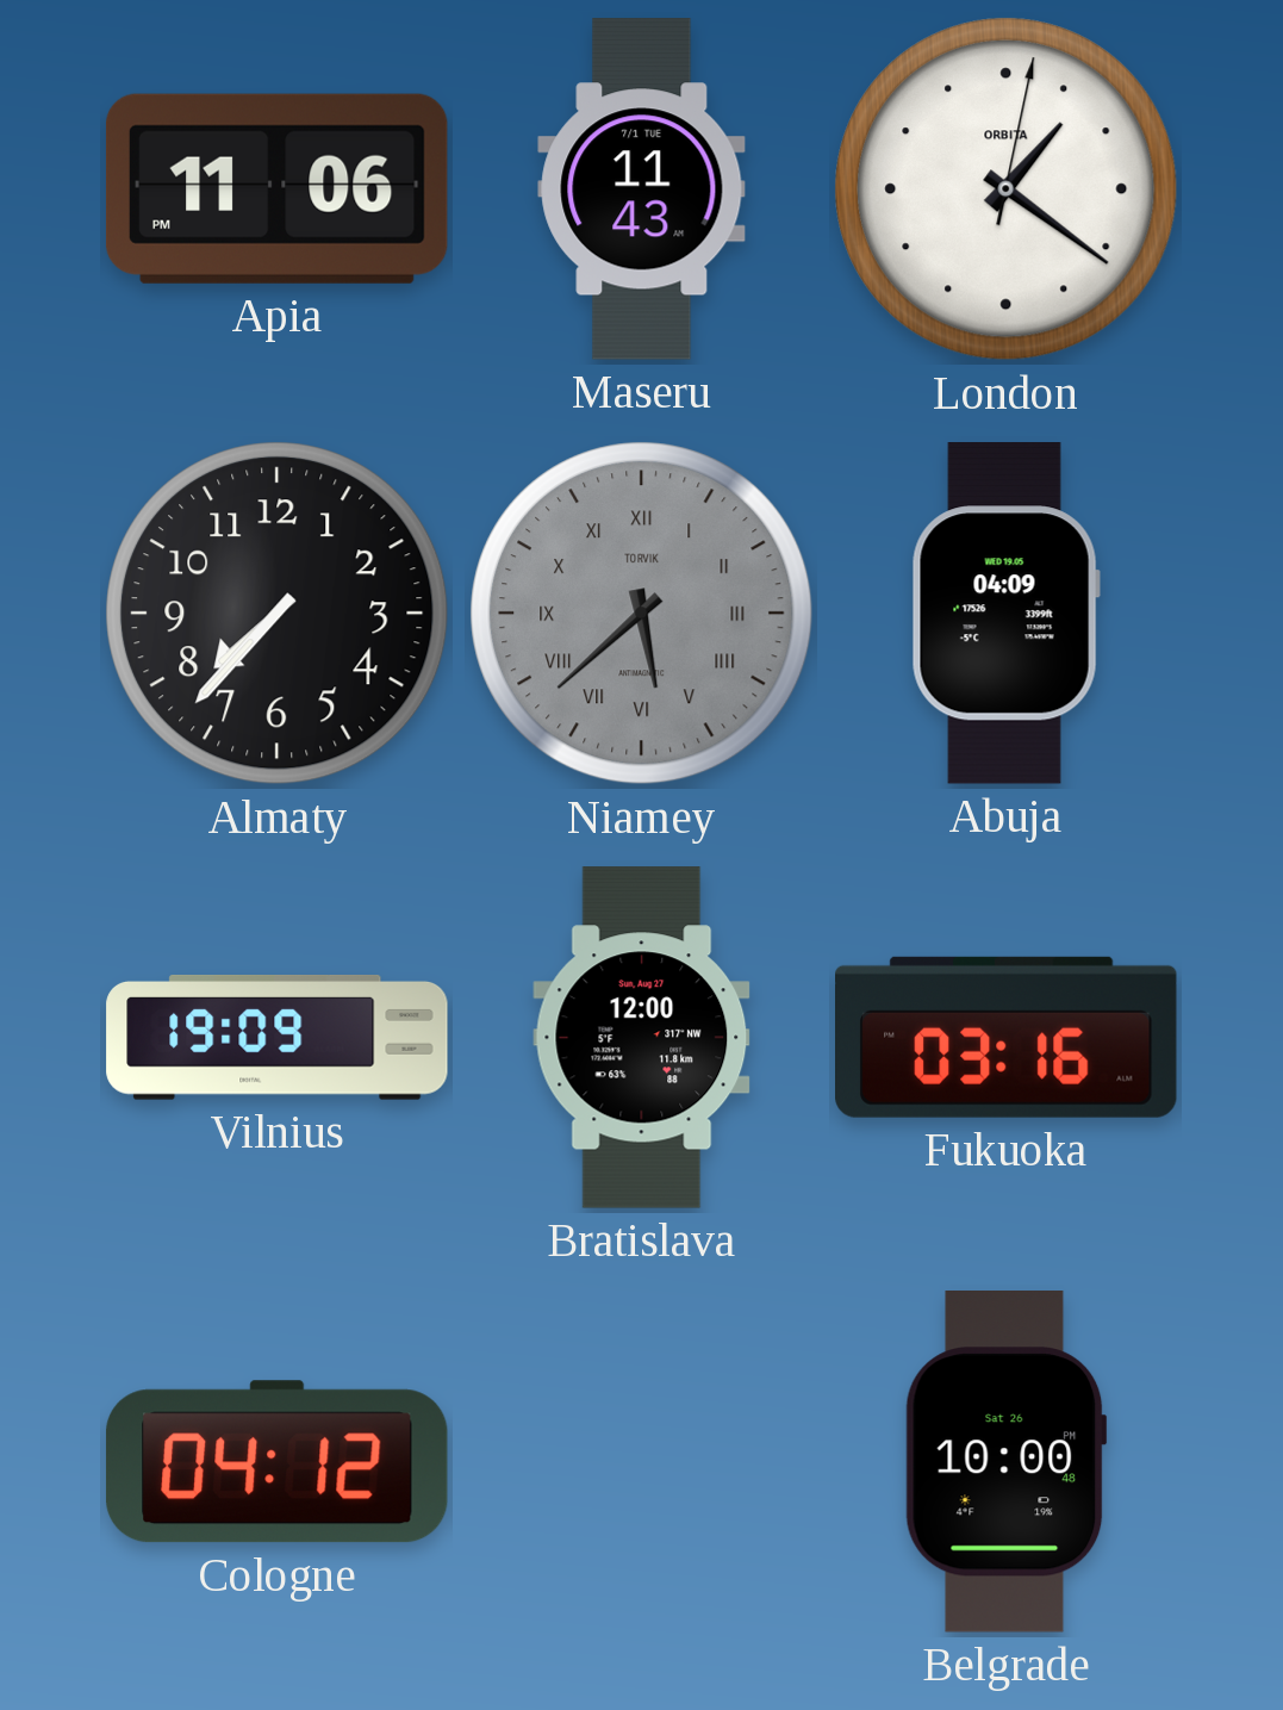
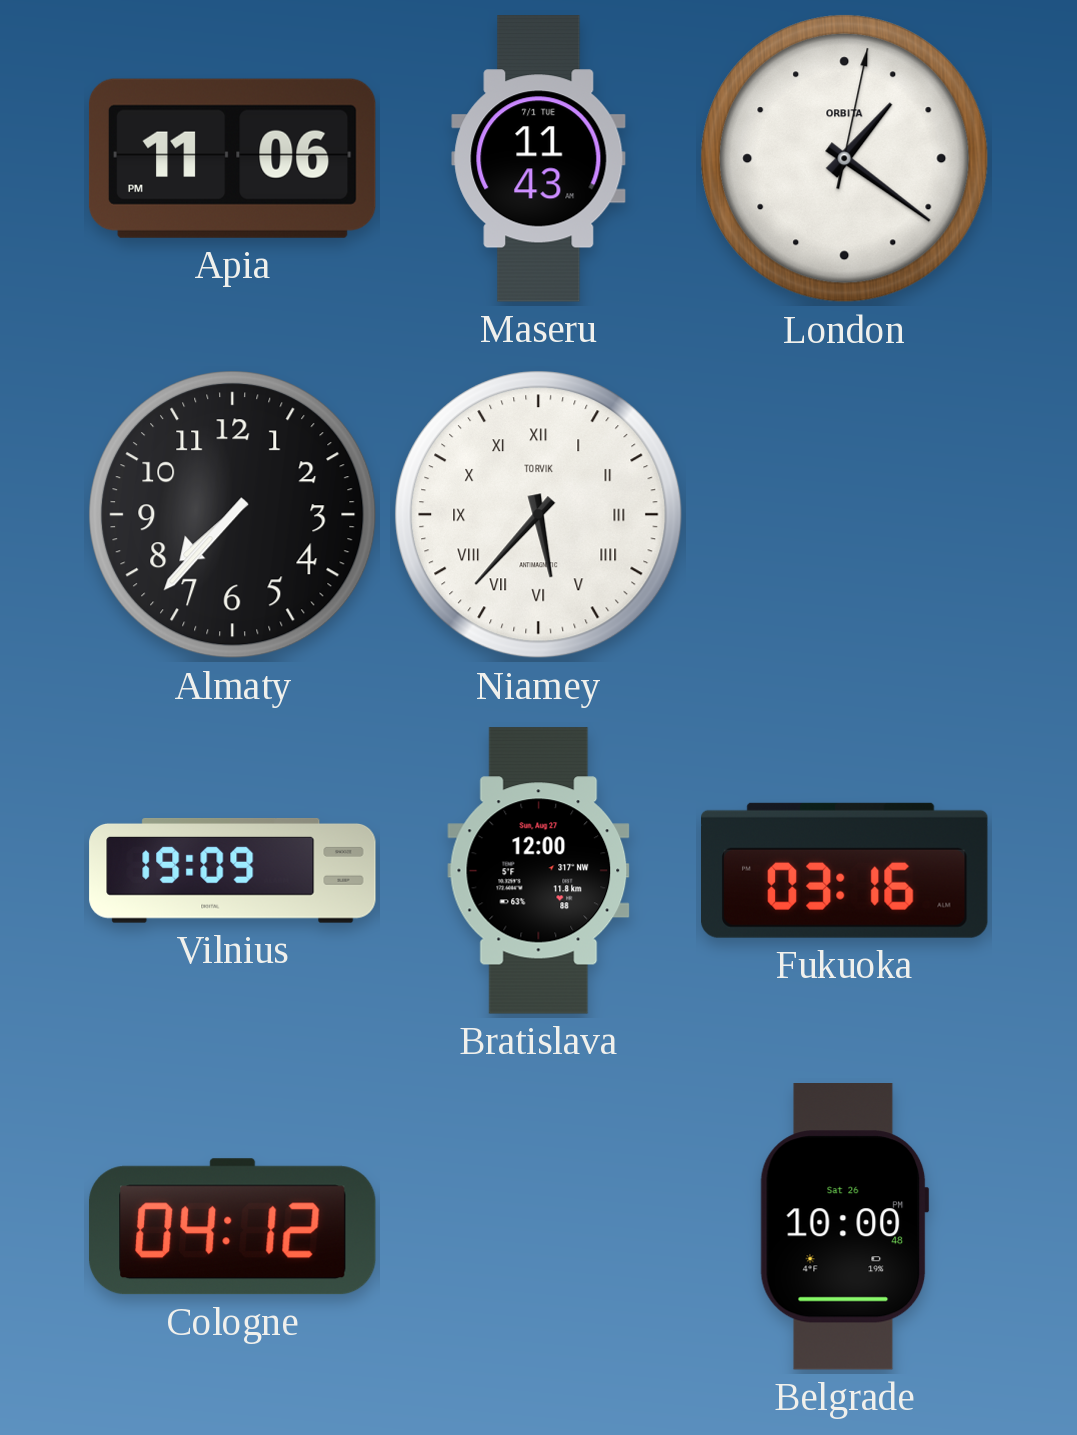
Niamey: 5:38 -> 5:37
Niamey dial: grey -> white
Abuja: 04:09 -> none
